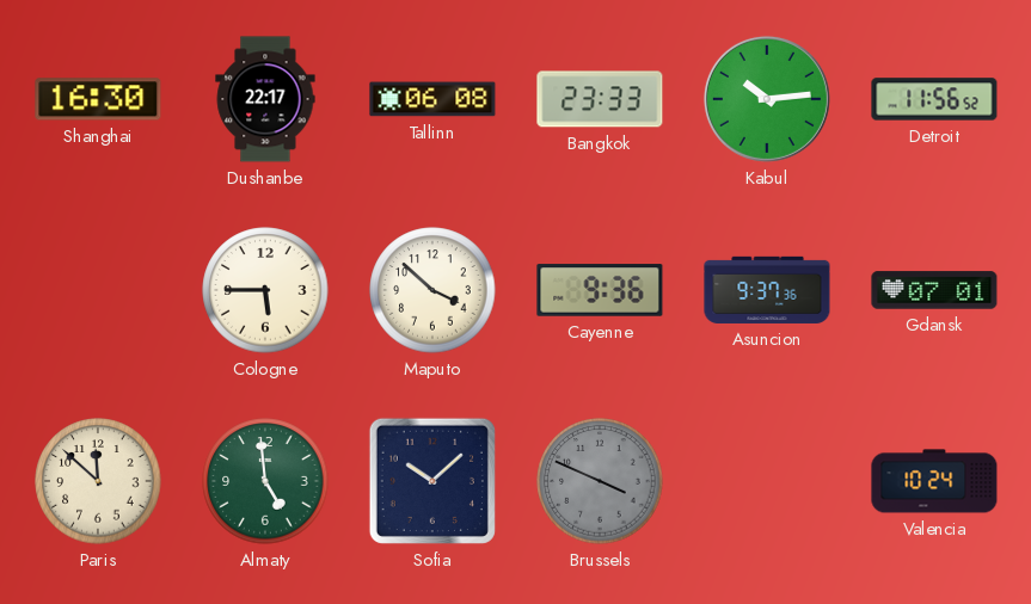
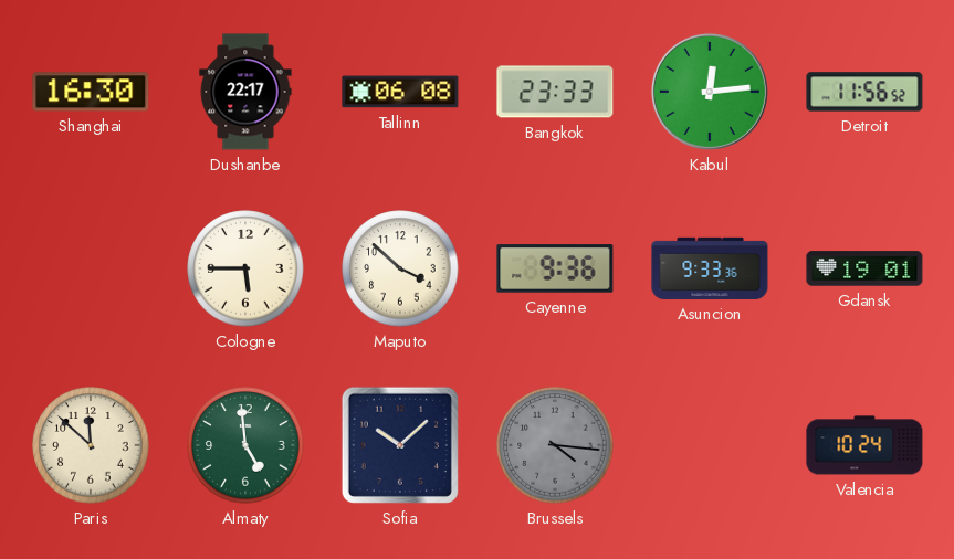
Kabul: 10:14 -> 12:14
Asuncion: 9:37 -> 9:33
Gdansk: 07:01 -> 19:01
Brussels: 3:49 -> 4:16
